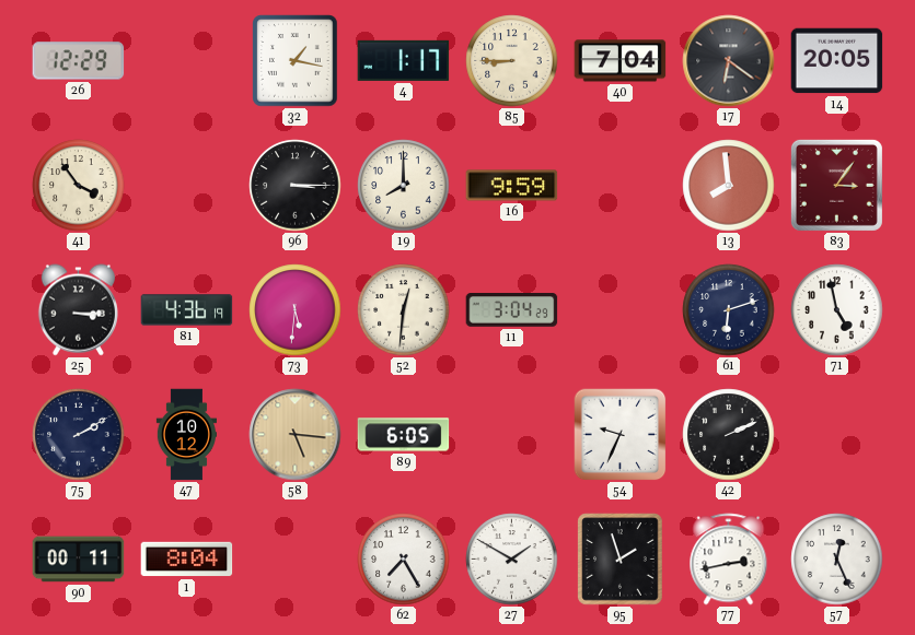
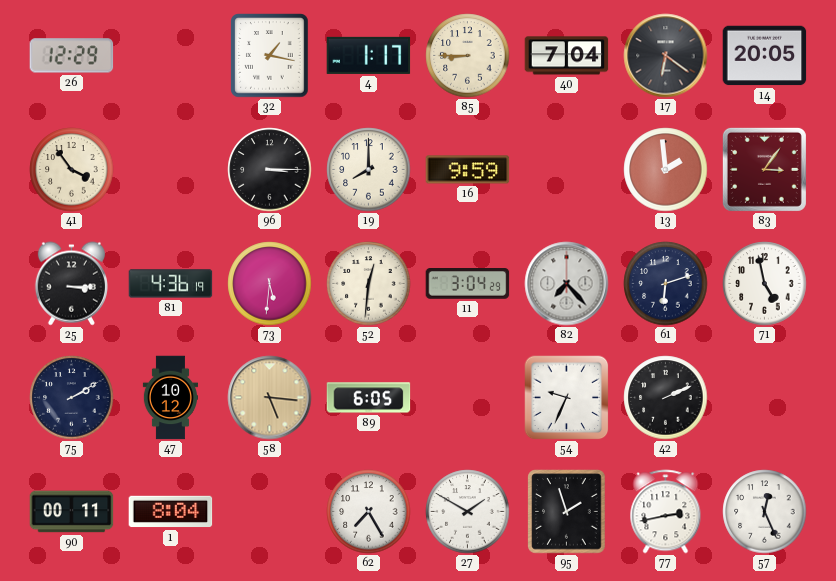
13: 7:59 -> 1:59
82: none -> 7:23
